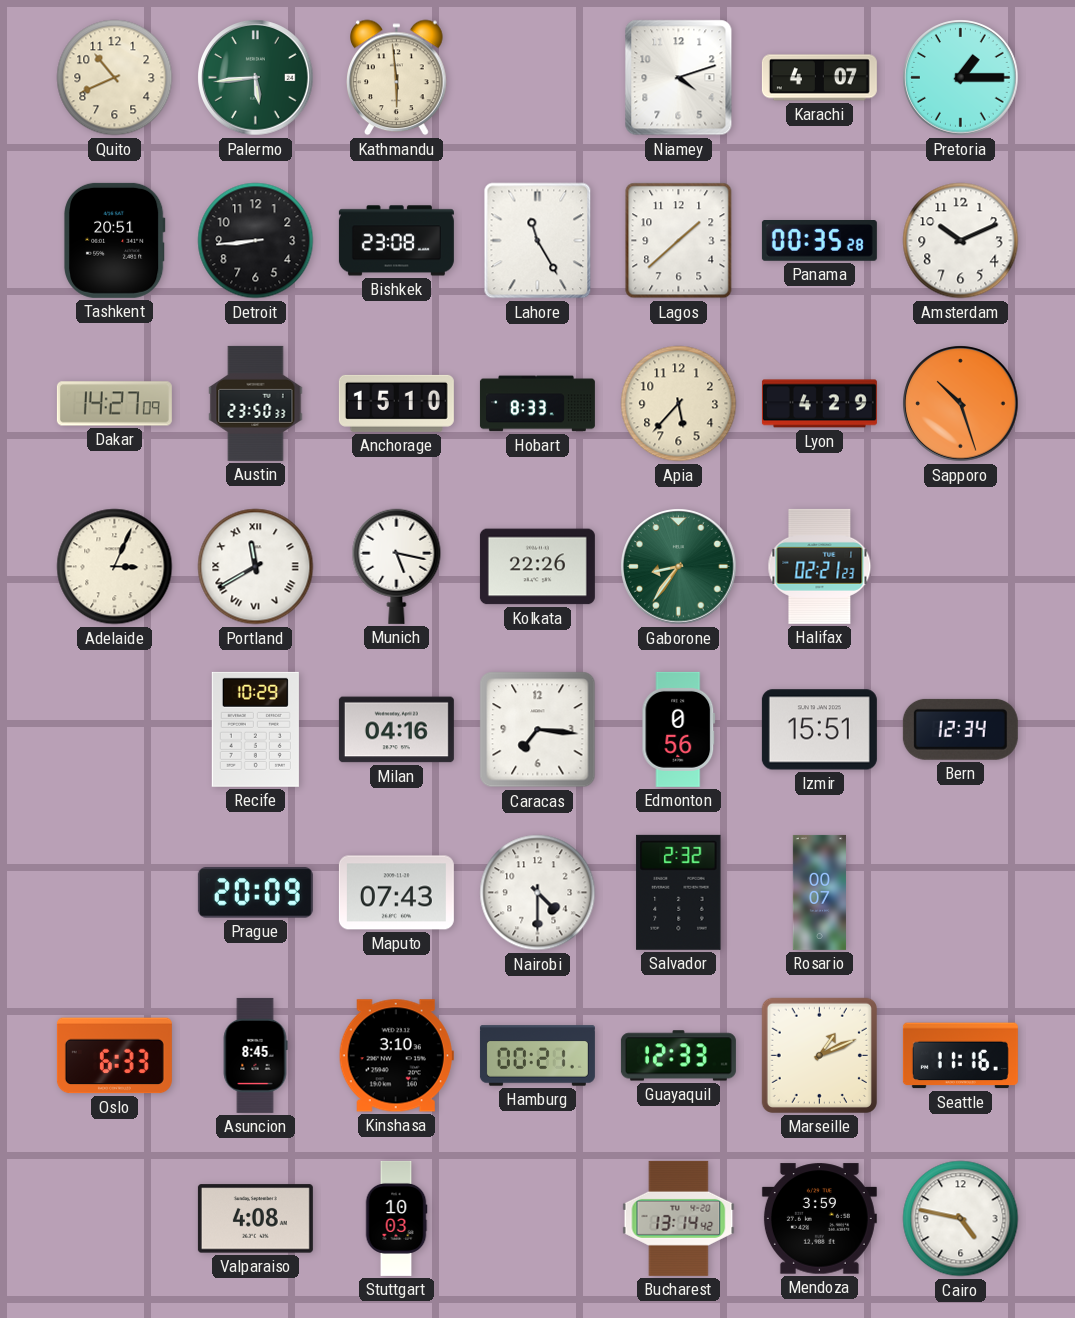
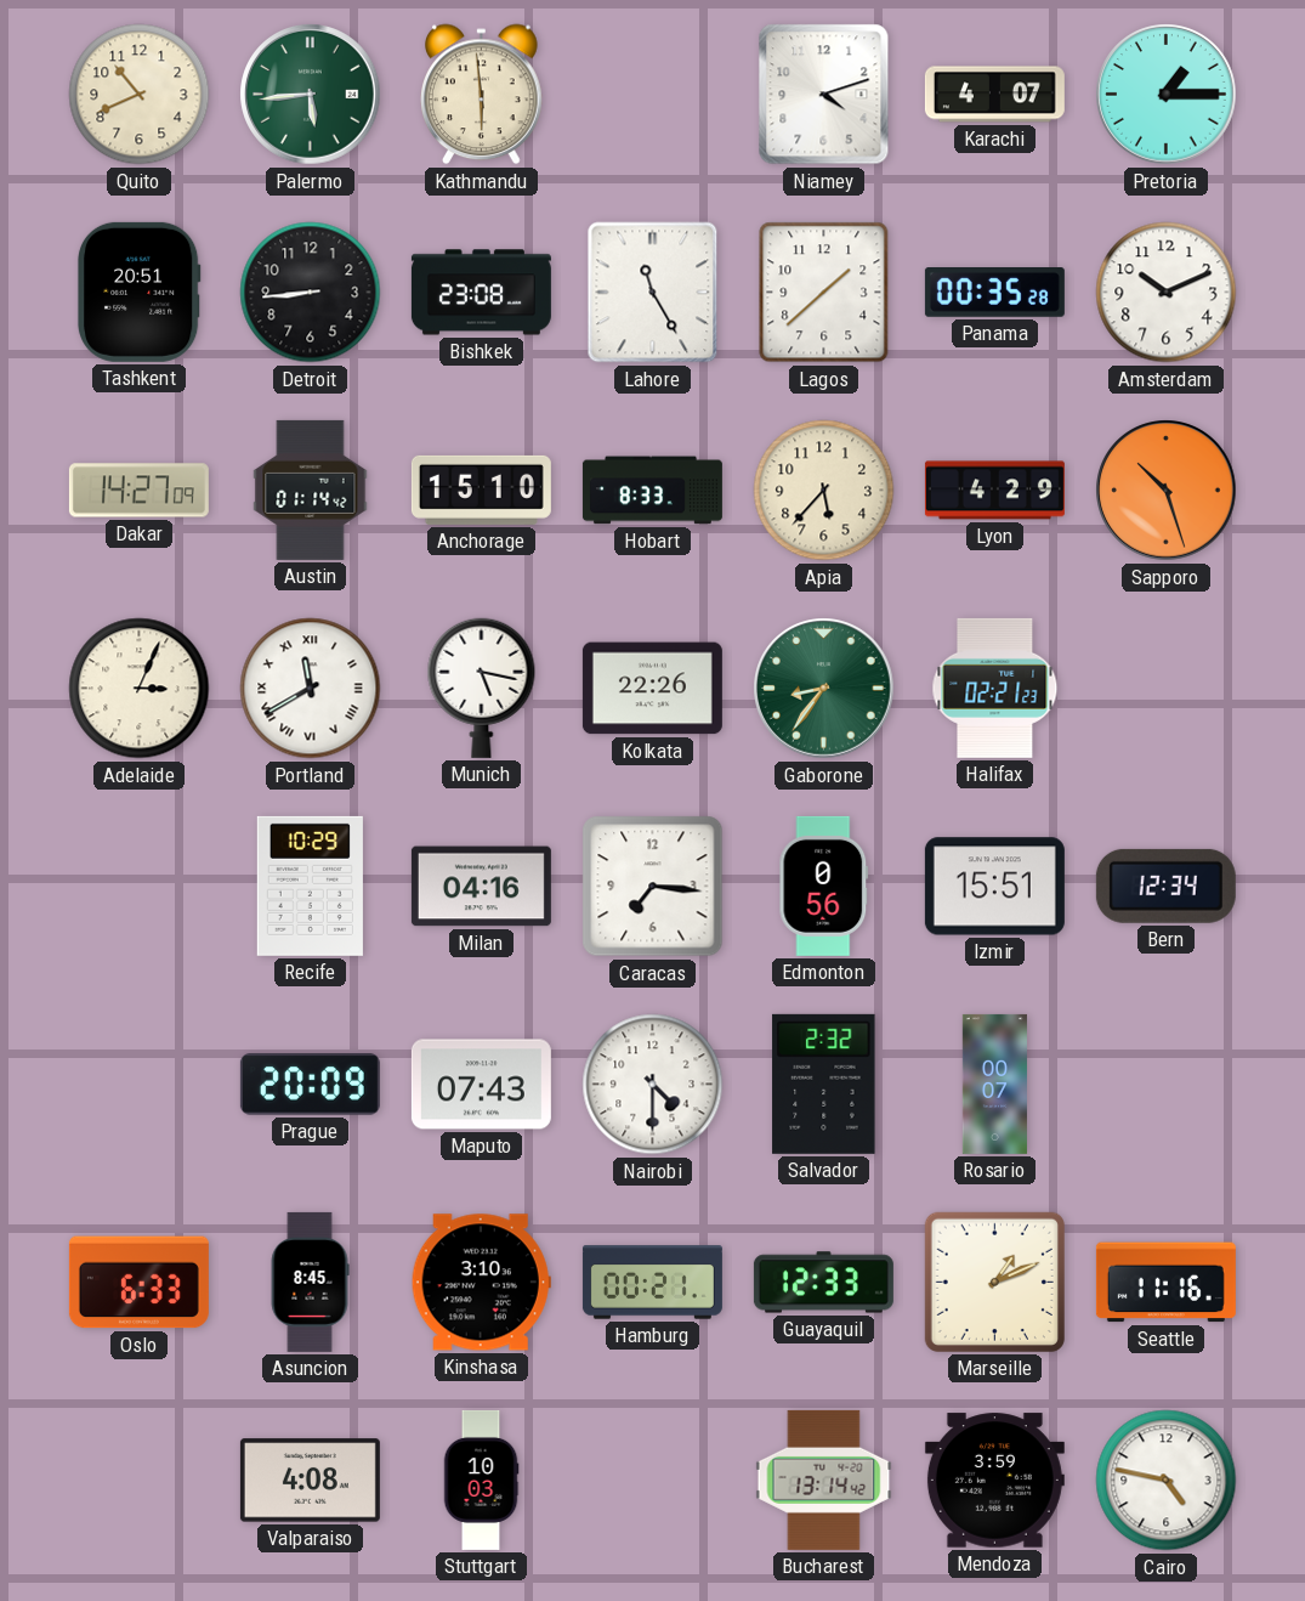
Austin: 23:50 -> 01:14
